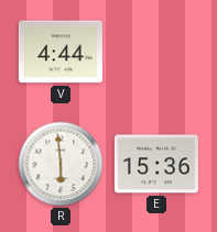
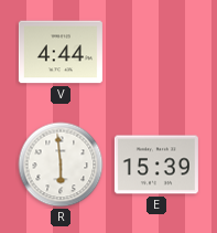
E: 15:36 -> 15:39
